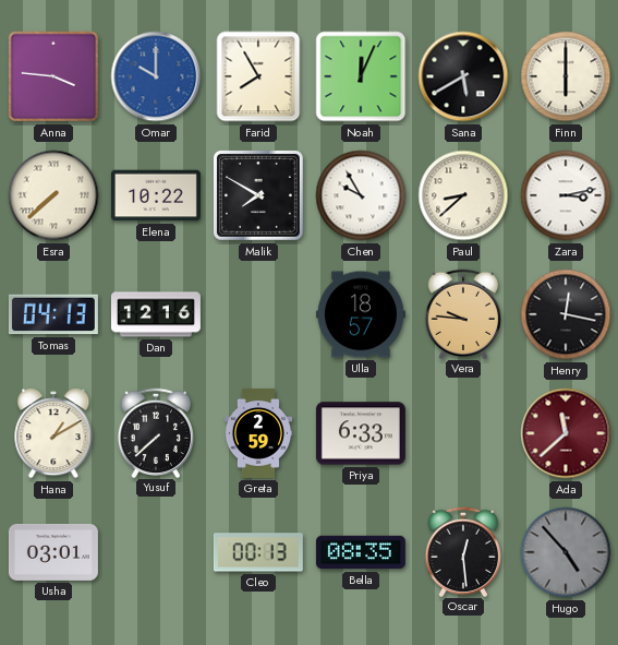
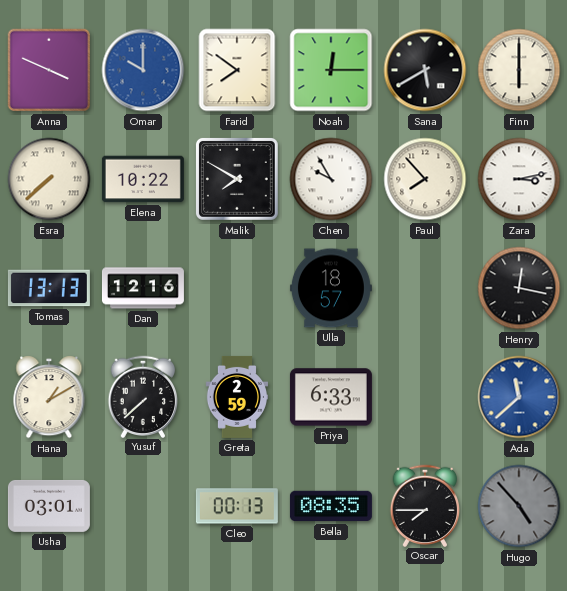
Anna: 3:46 -> 3:49
Farid: 7:55 -> 7:51
Noah: 12:04 -> 12:15
Paul: 8:38 -> 7:53
Tomas: 04:13 -> 13:13
Vera: 9:46 -> none
Ada dial: burgundy -> blue
Oscar: 12:29 -> 7:45
